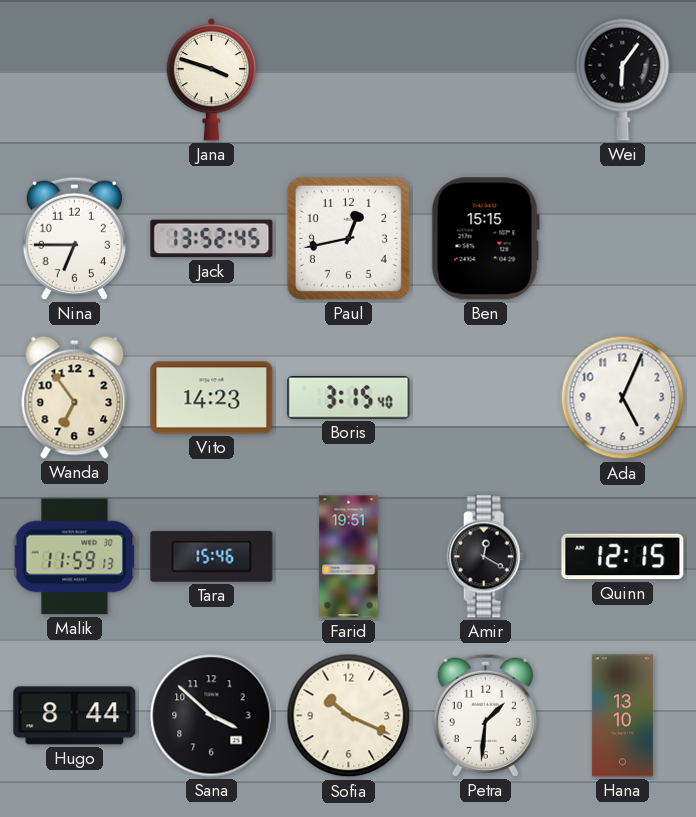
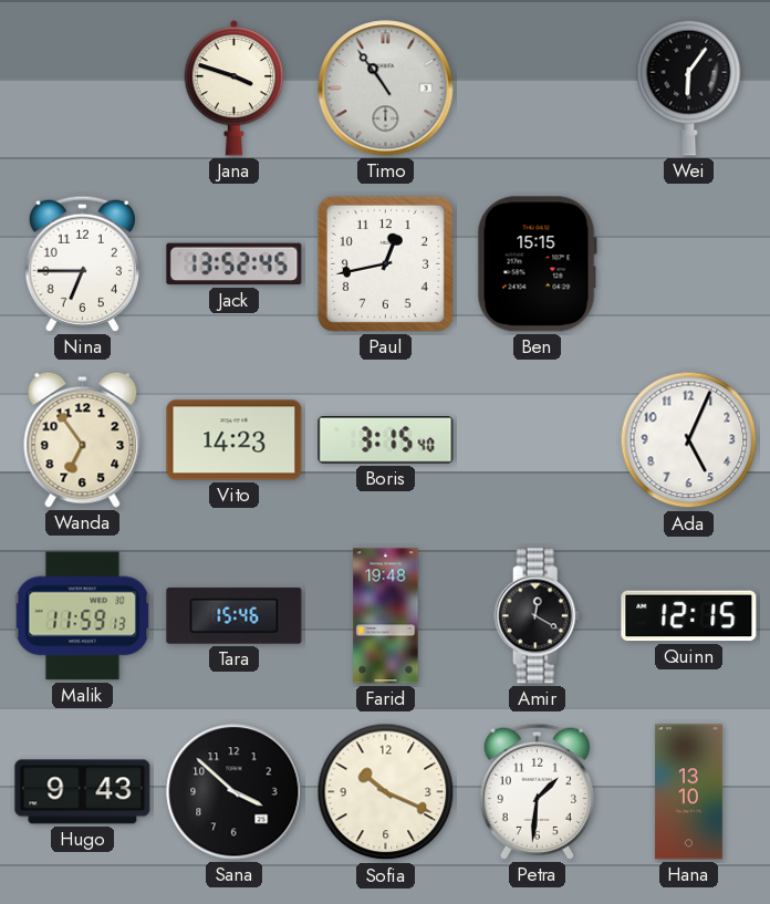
Timo: none -> 10:54
Farid: 19:51 -> 19:48
Hugo: 8:44 -> 9:43
